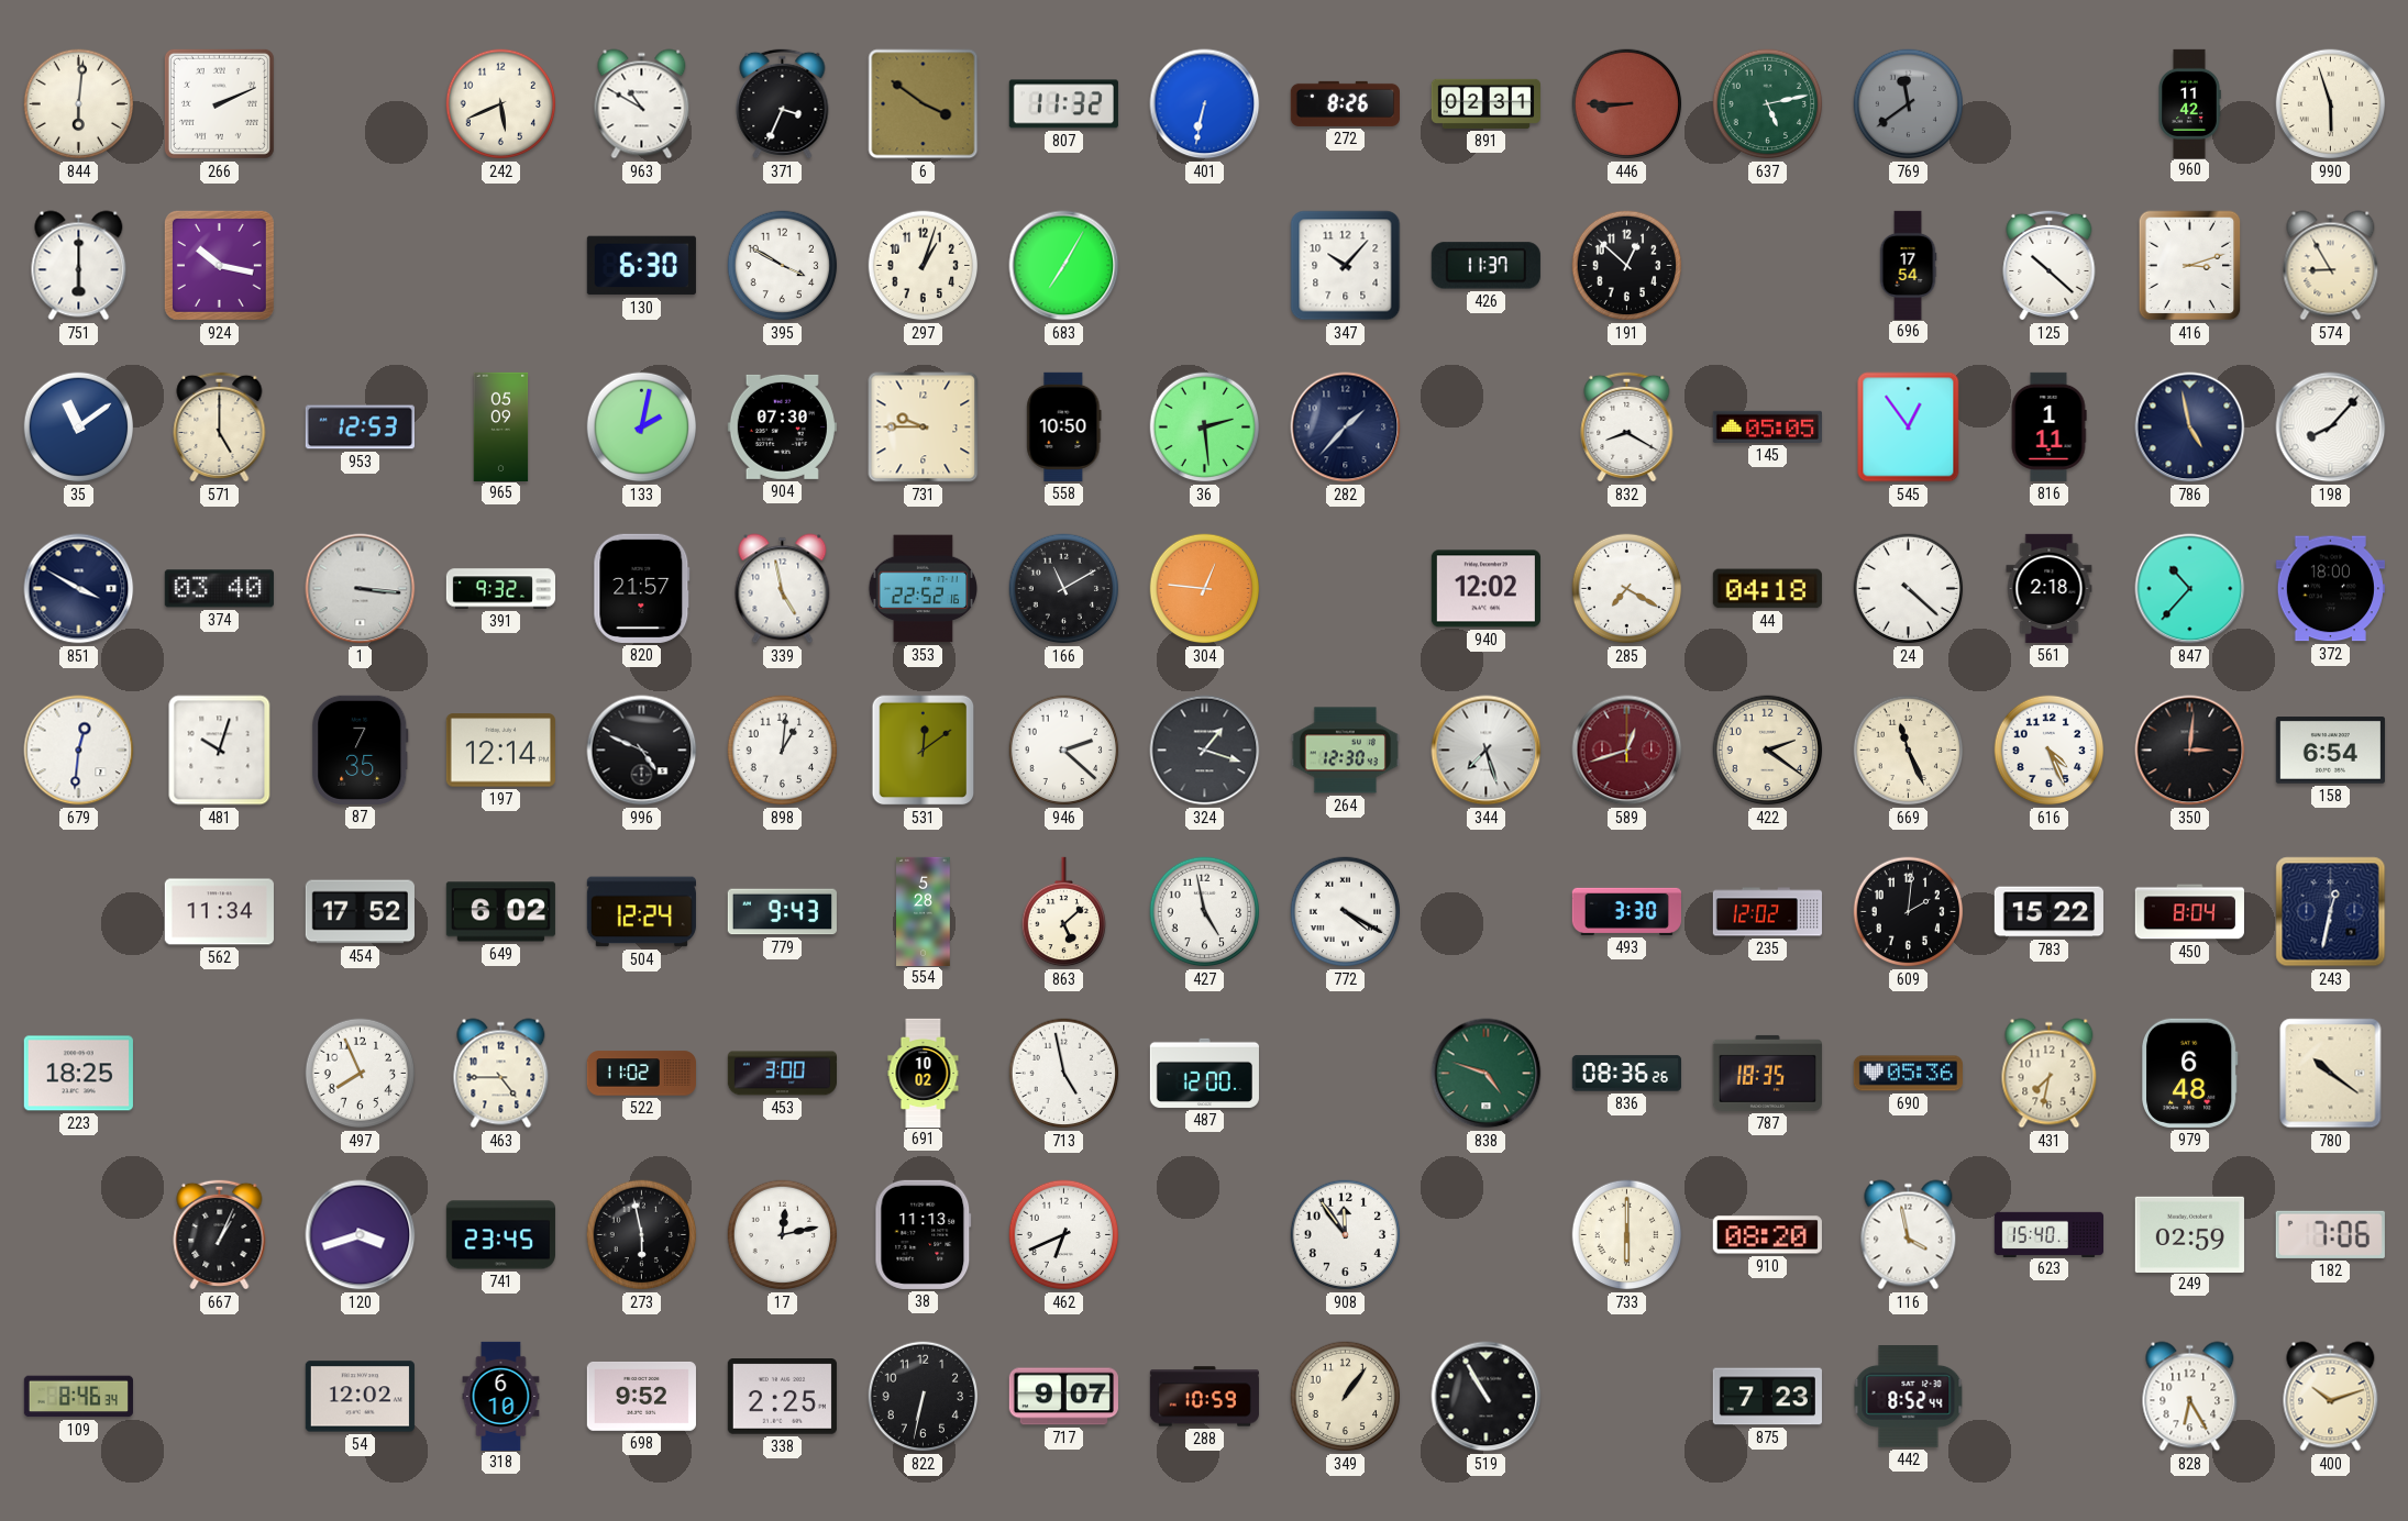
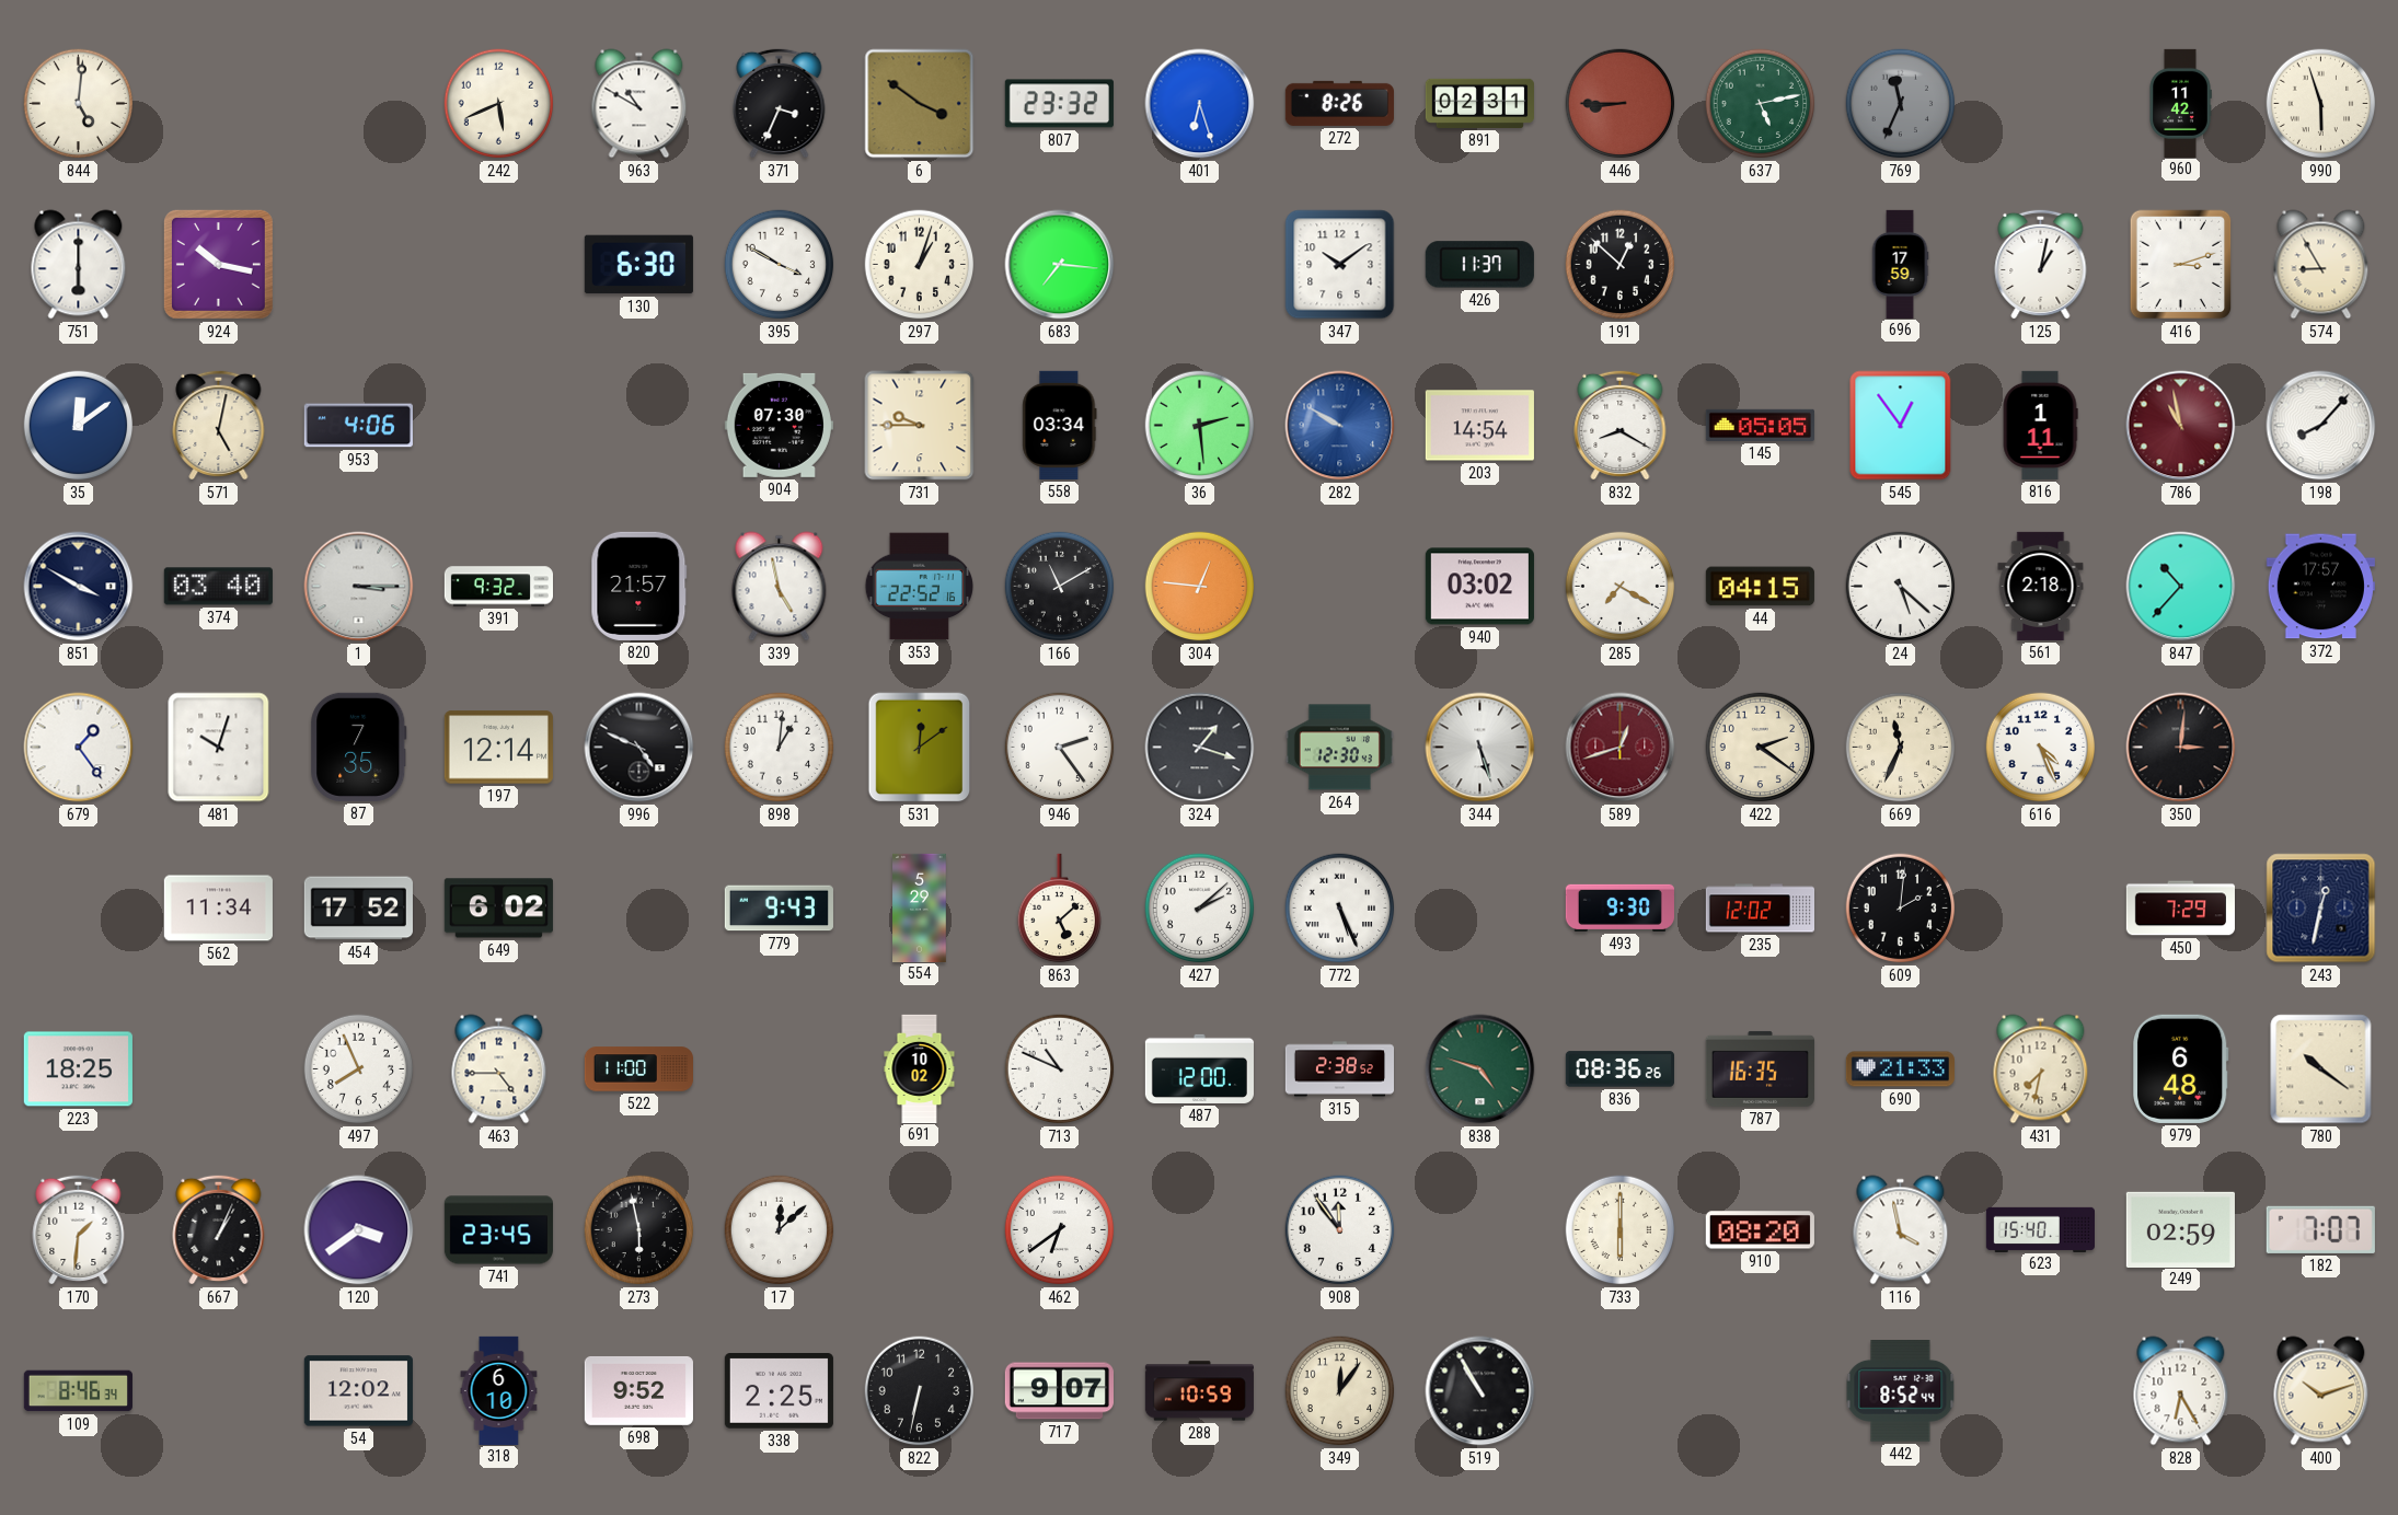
844: 6:01 -> 5:01
266: 2:11 -> none
807: 11:32 -> 23:32
401: 6:32 -> 6:27
769: 11:39 -> 11:34
683: 7:05 -> 7:16
347: 10:07 -> 10:09
696: 17:54 -> 17:59
125: 10:22 -> 1:02
35: 11:09 -> 12:09
571: 5:00 -> 5:02
953: 12:53 -> 4:06
965: 05:09 -> none
133: 2:02 -> none
558: 10:50 -> 03:34
282: 1:37 -> 9:50
282 dial: navy -> blue
203: none -> 14:54
786: 4:58 -> 10:58
786 dial: navy -> burgundy
1: 3:16 -> 3:15
940: 12:02 -> 03:02
44: 04:18 -> 04:15
24: 4:22 -> 5:22
372: 18:00 -> 17:57
679: 12:31 -> 1:24
946: 2:22 -> 2:24
344: 7:27 -> 5:27
669: 11:26 -> 11:34
158: 6:54 -> none
504: 12:24 -> none
554: 5:28 -> 5:29
427: 4:58 -> 2:08
772: 4:20 -> 5:26
493: 3:30 -> 9:30
783: 15:22 -> none
450: 8:04 -> 7:29
522: 11:02 -> 11:00
453: 3:00 -> none
713: 4:58 -> 10:49
315: none -> 2:38
787: 18:35 -> 16:35
690: 05:36 -> 21:33
170: none -> 1:31
120: 3:42 -> 3:39
17: 12:13 -> 12:08
38: 11:13 -> none
462: 6:41 -> 6:39
182: 7:06 -> 7:07
349: 1:06 -> 12:06
875: 7:23 -> none
